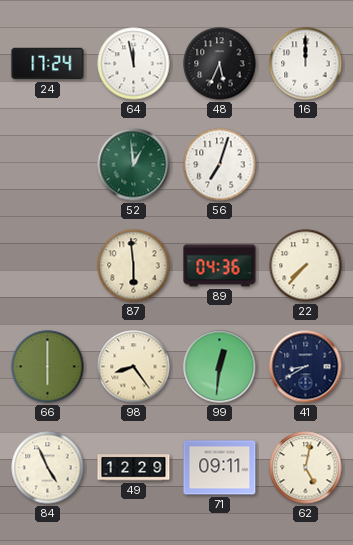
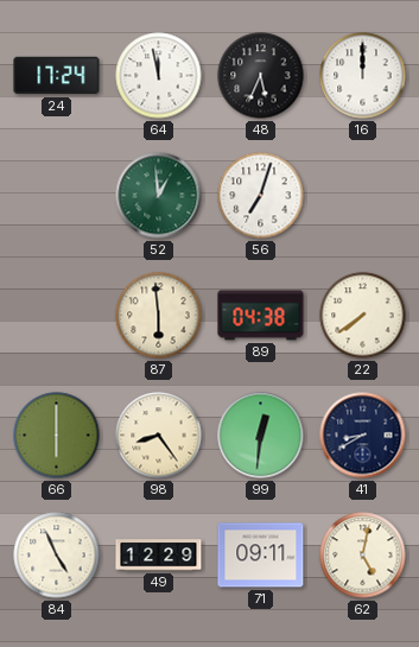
89: 04:36 -> 04:38
22: 7:37 -> 7:39
